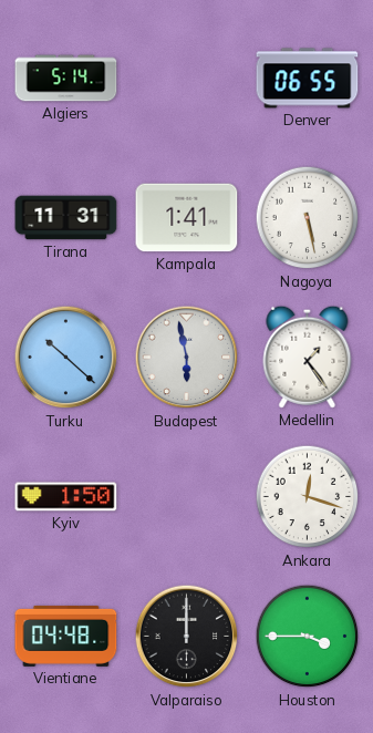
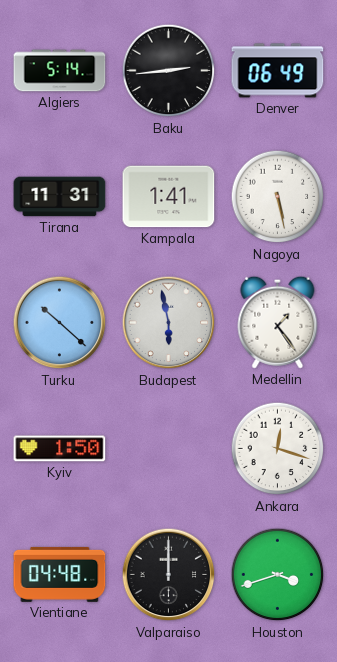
Baku: none -> 2:44
Denver: 06:55 -> 06:49
Houston: 3:45 -> 3:42
